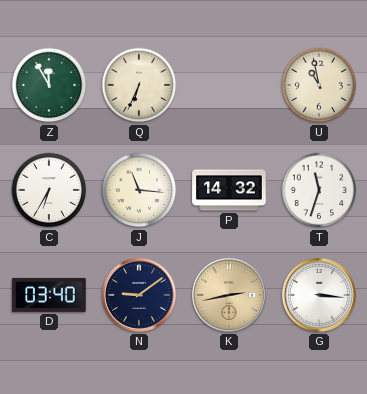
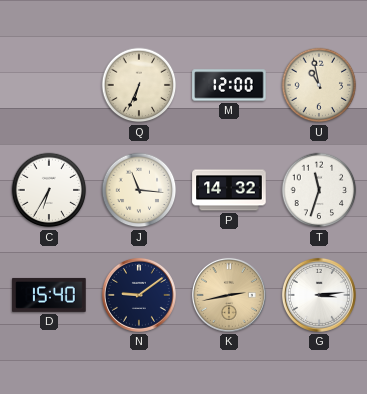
Z: 11:55 -> none
M: none -> 12:00
D: 03:40 -> 15:40
G: 3:16 -> 3:14
